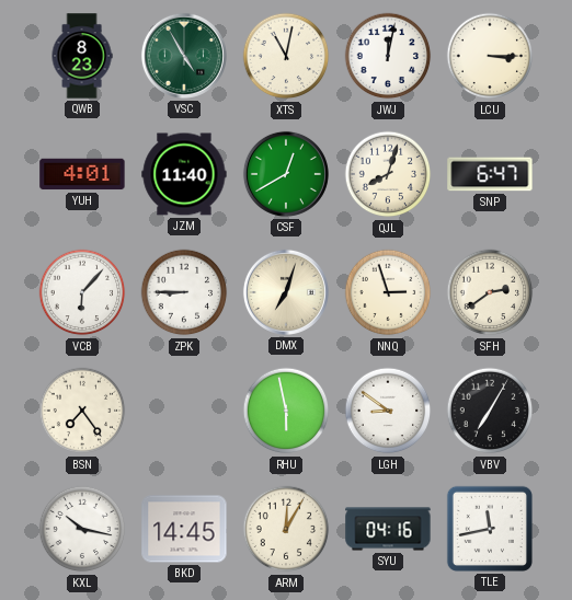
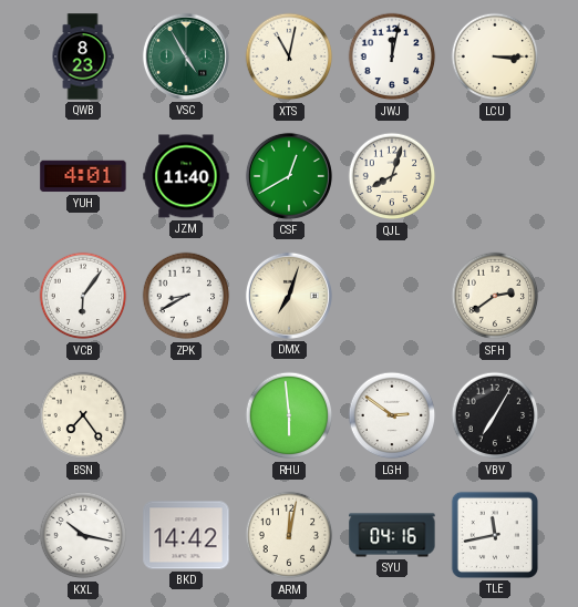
SNP: 6:47 -> none
VCB: 6:07 -> 6:06
ZPK: 8:45 -> 8:40
NNQ: 2:57 -> none
RHU: 5:58 -> 5:59
LGH: 8:51 -> 2:51
BKD: 14:45 -> 14:42
ARM: 12:05 -> 12:02
